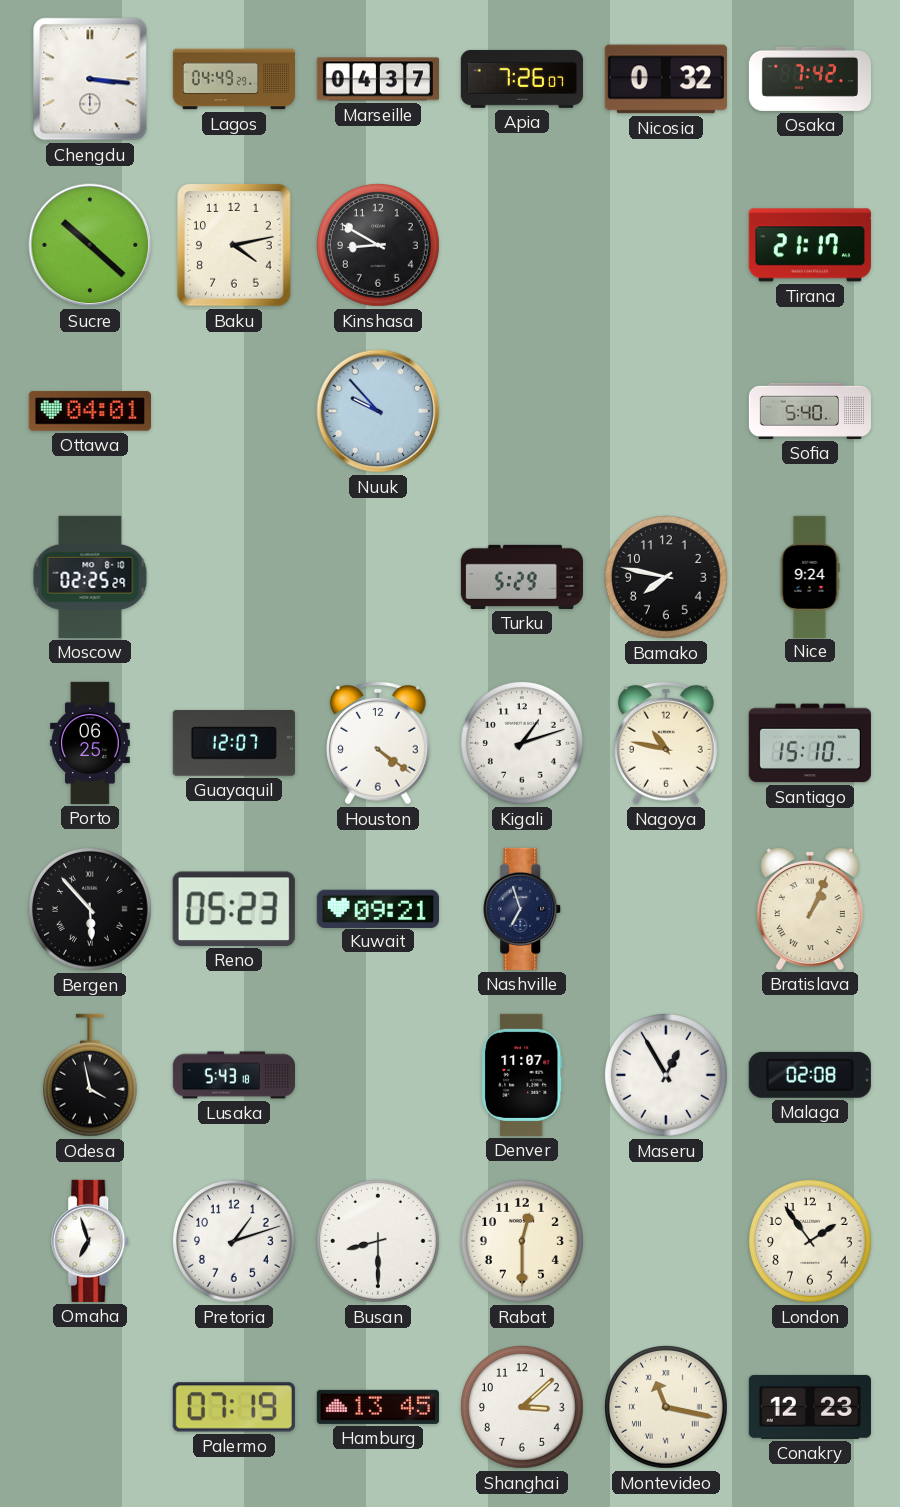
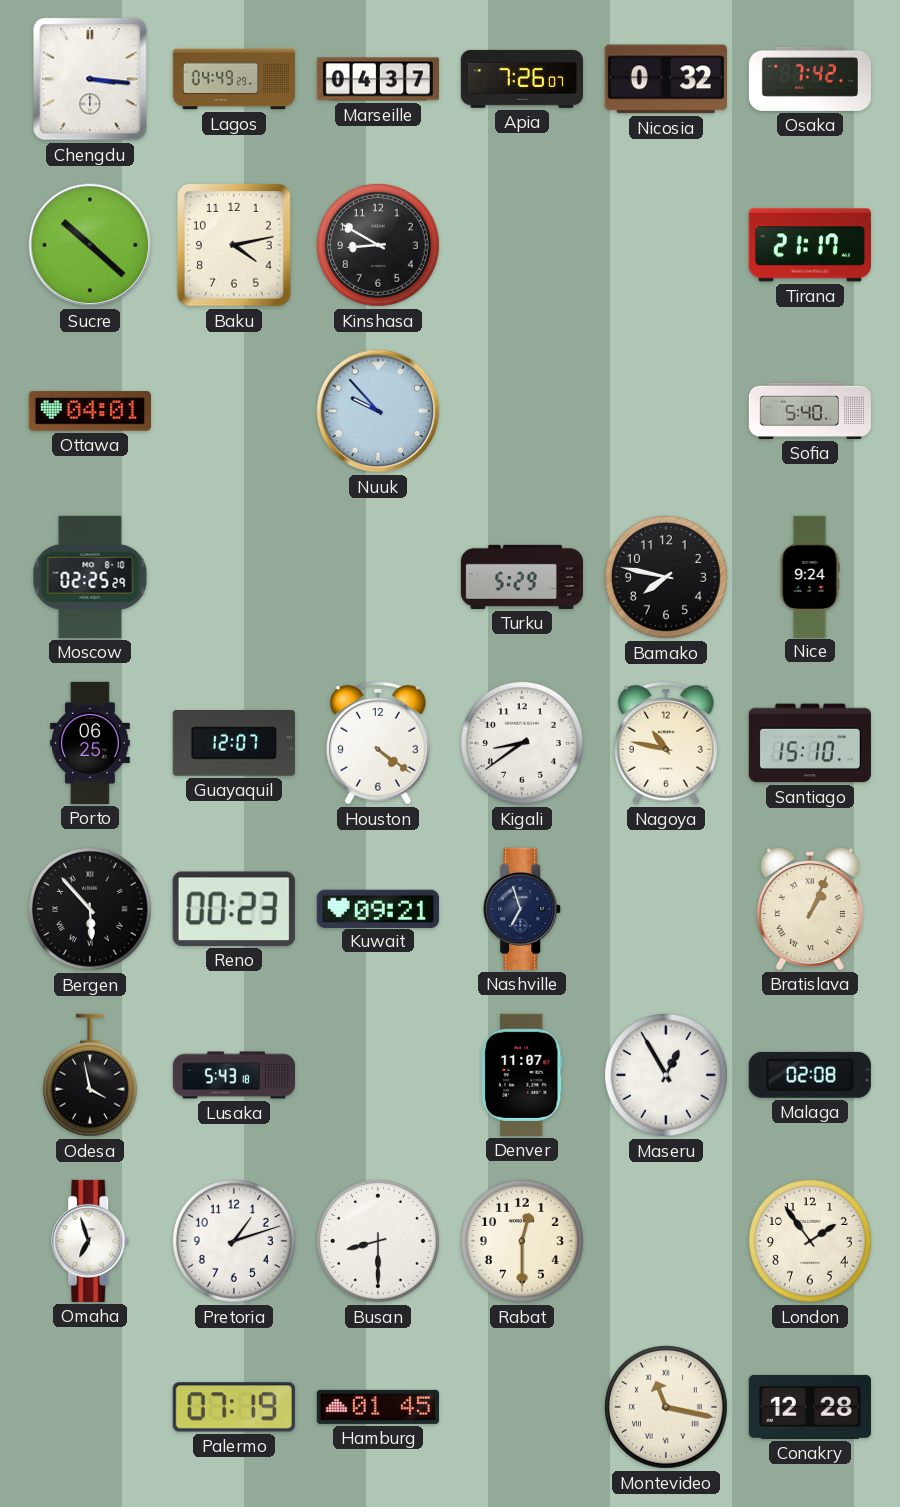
Kigali: 1:12 -> 8:39
Reno: 05:23 -> 00:23
Hamburg: 13:45 -> 01:45
Shanghai: 3:08 -> none
Conakry: 12:23 -> 12:28
